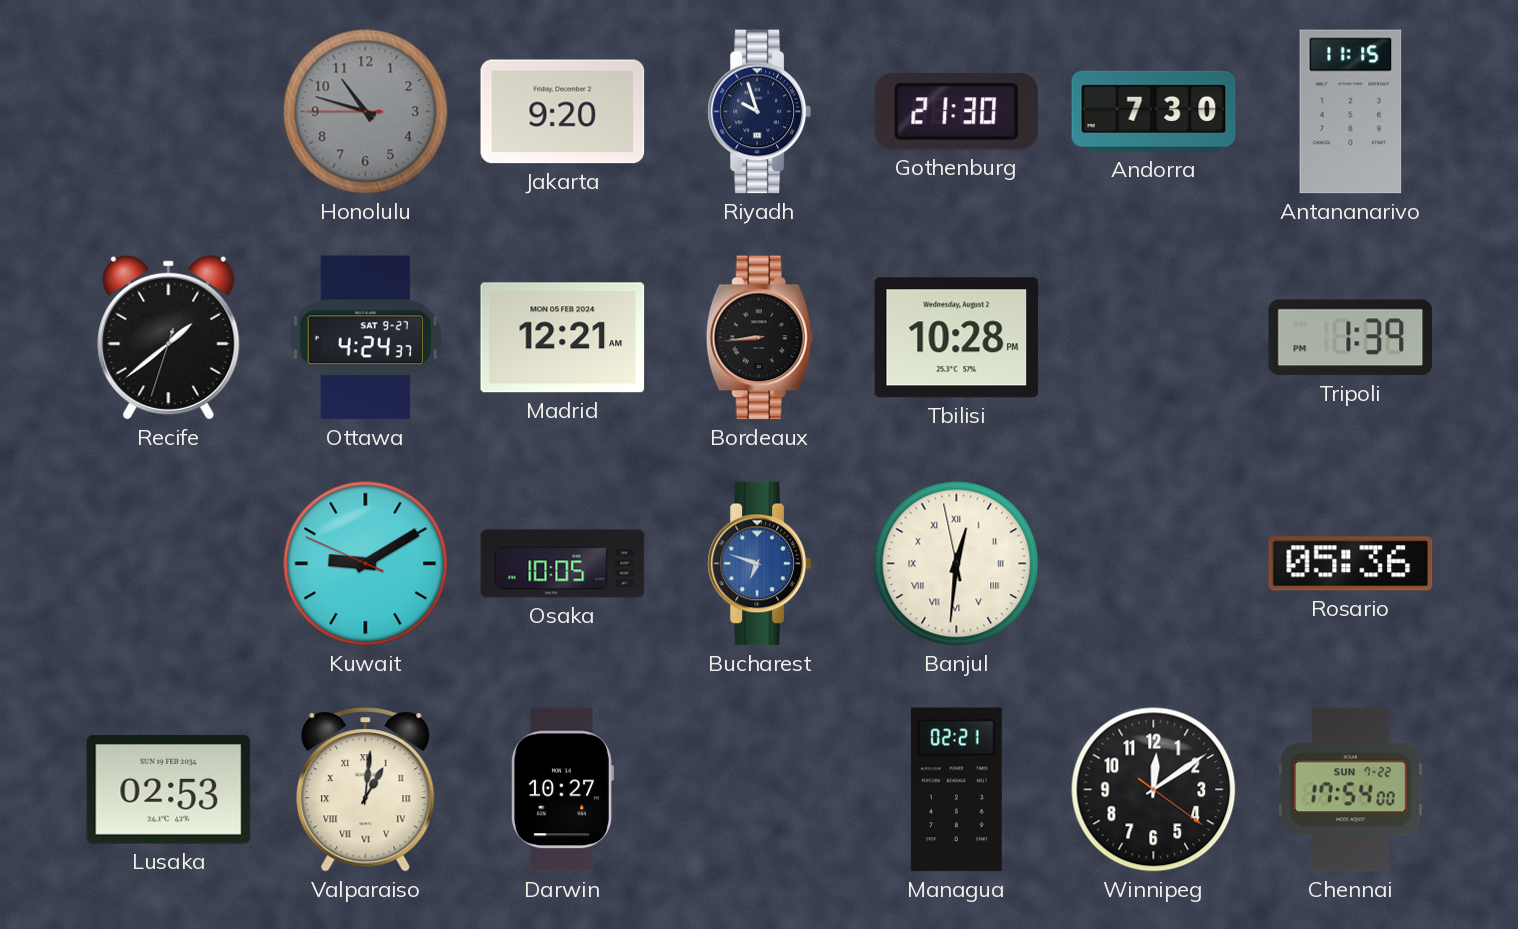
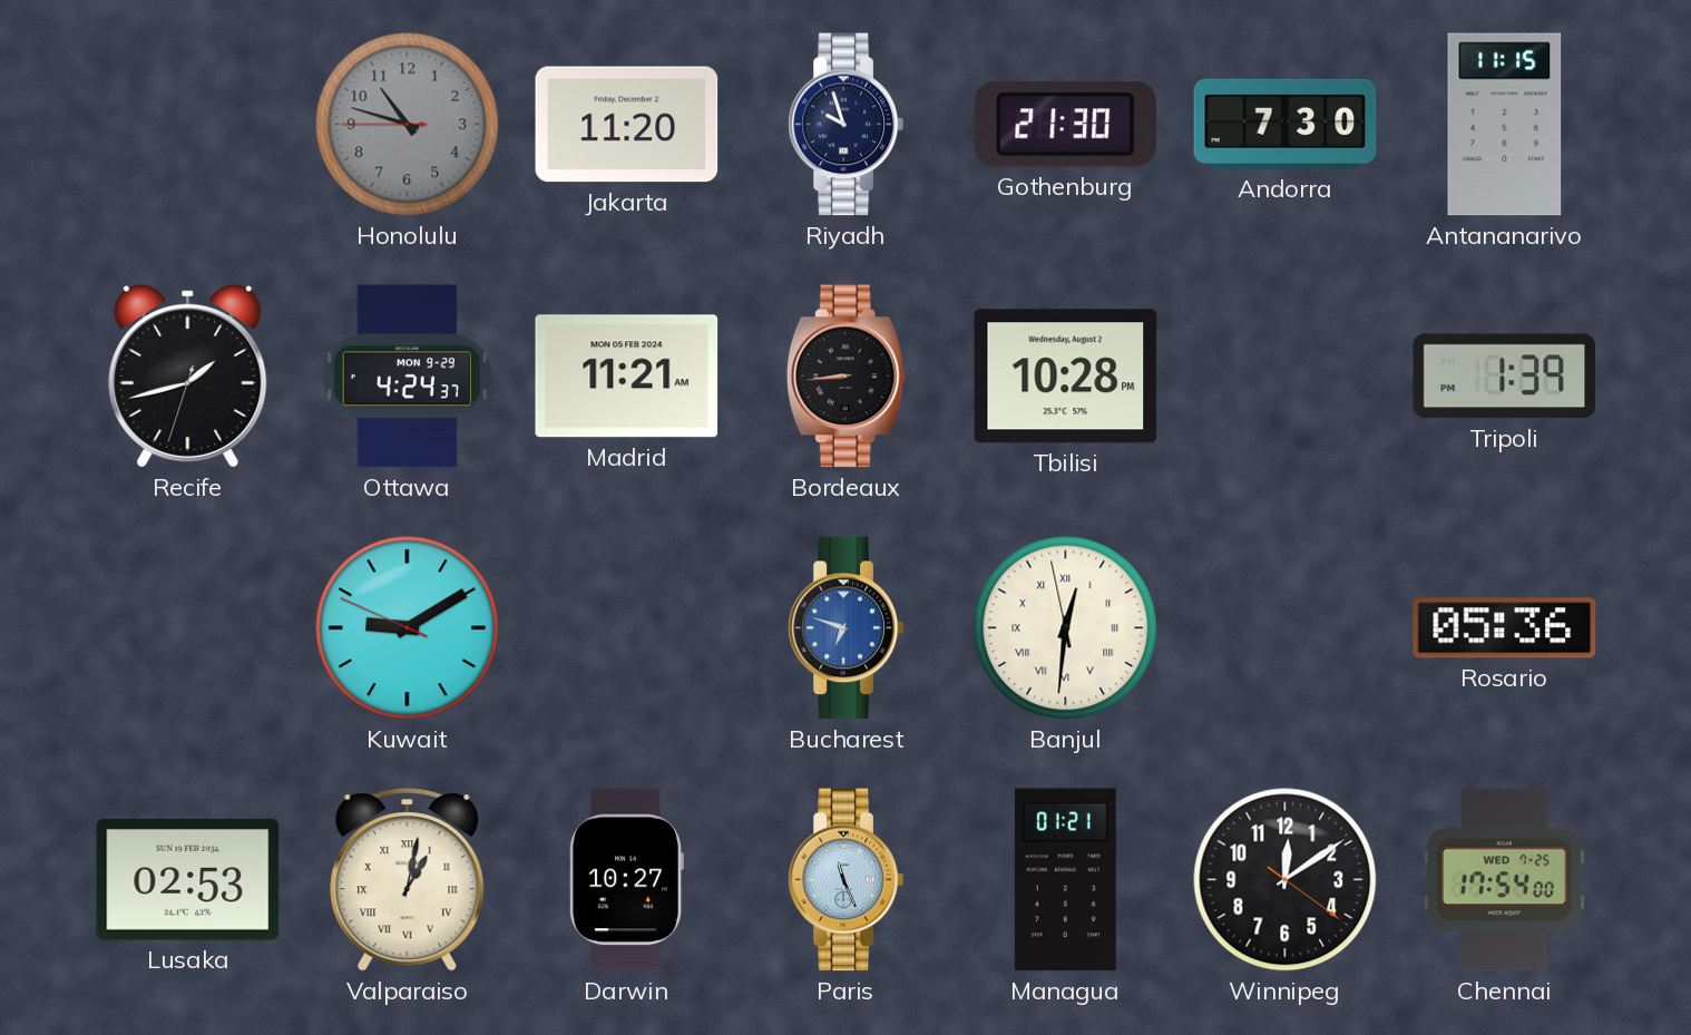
Jakarta: 9:20 -> 11:20
Recife: 1:38 -> 1:42
Ottawa date: SAT 9-27 -> MON 9-29
Madrid: 12:21 -> 11:21
Osaka: 10:05 -> none
Valparaiso: 1:01 -> 1:02
Paris: none -> 11:26
Managua: 02:21 -> 01:21
Chennai date: SUN 7-22 -> WED 7-25
